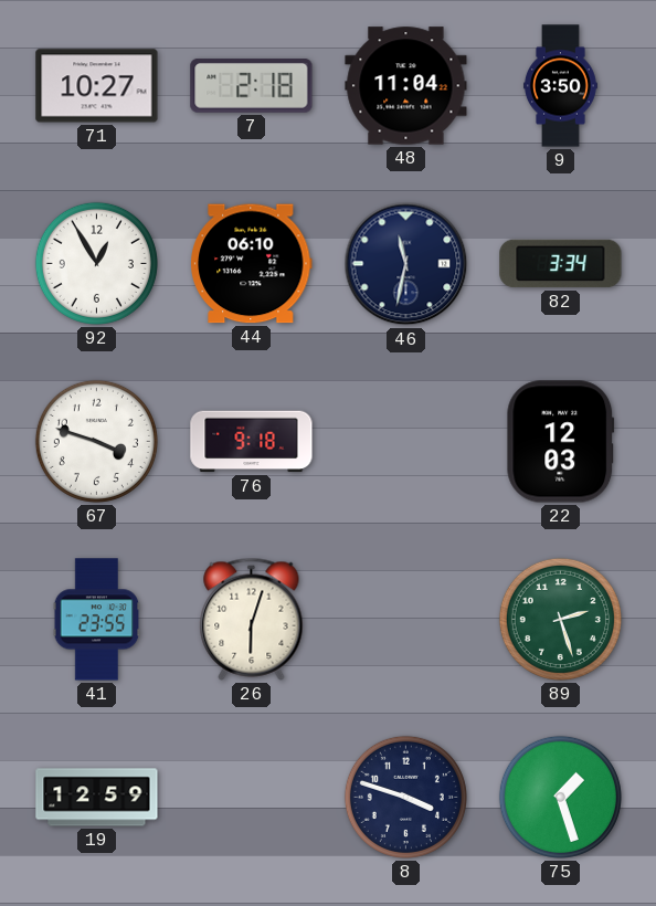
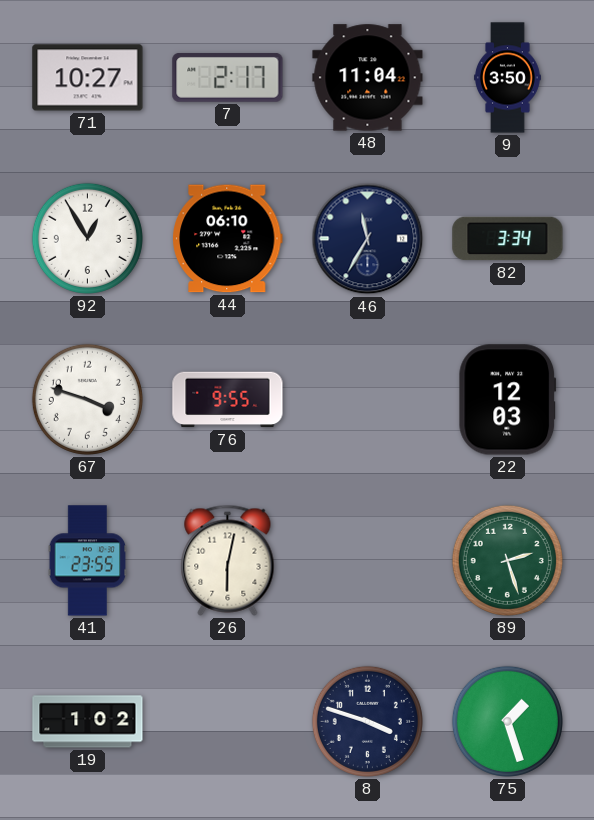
7: 2:18 -> 2:17
46: 11:32 -> 11:35
76: 9:18 -> 9:55
26: 6:03 -> 6:02
19: 12:59 -> 1:02
